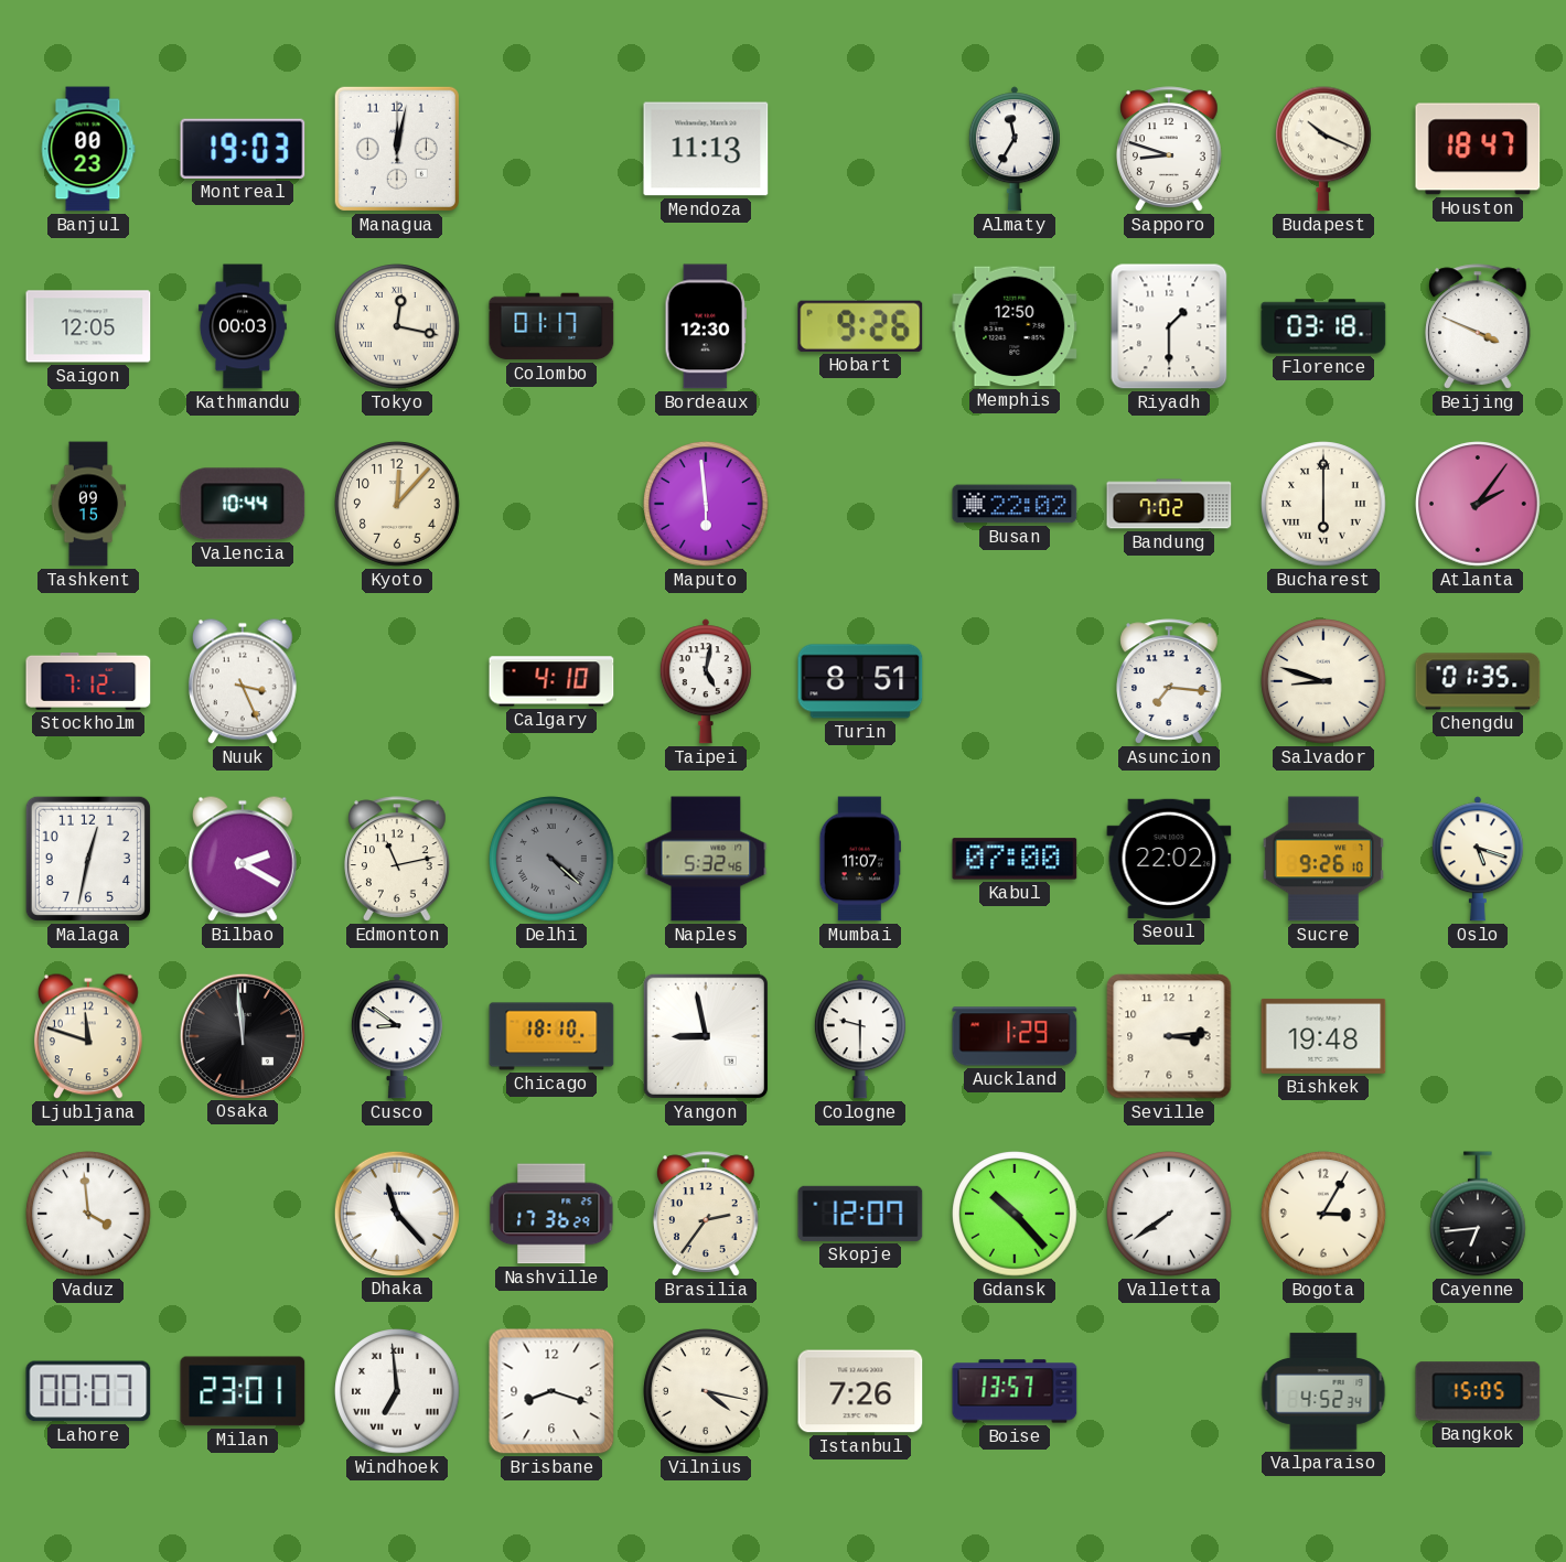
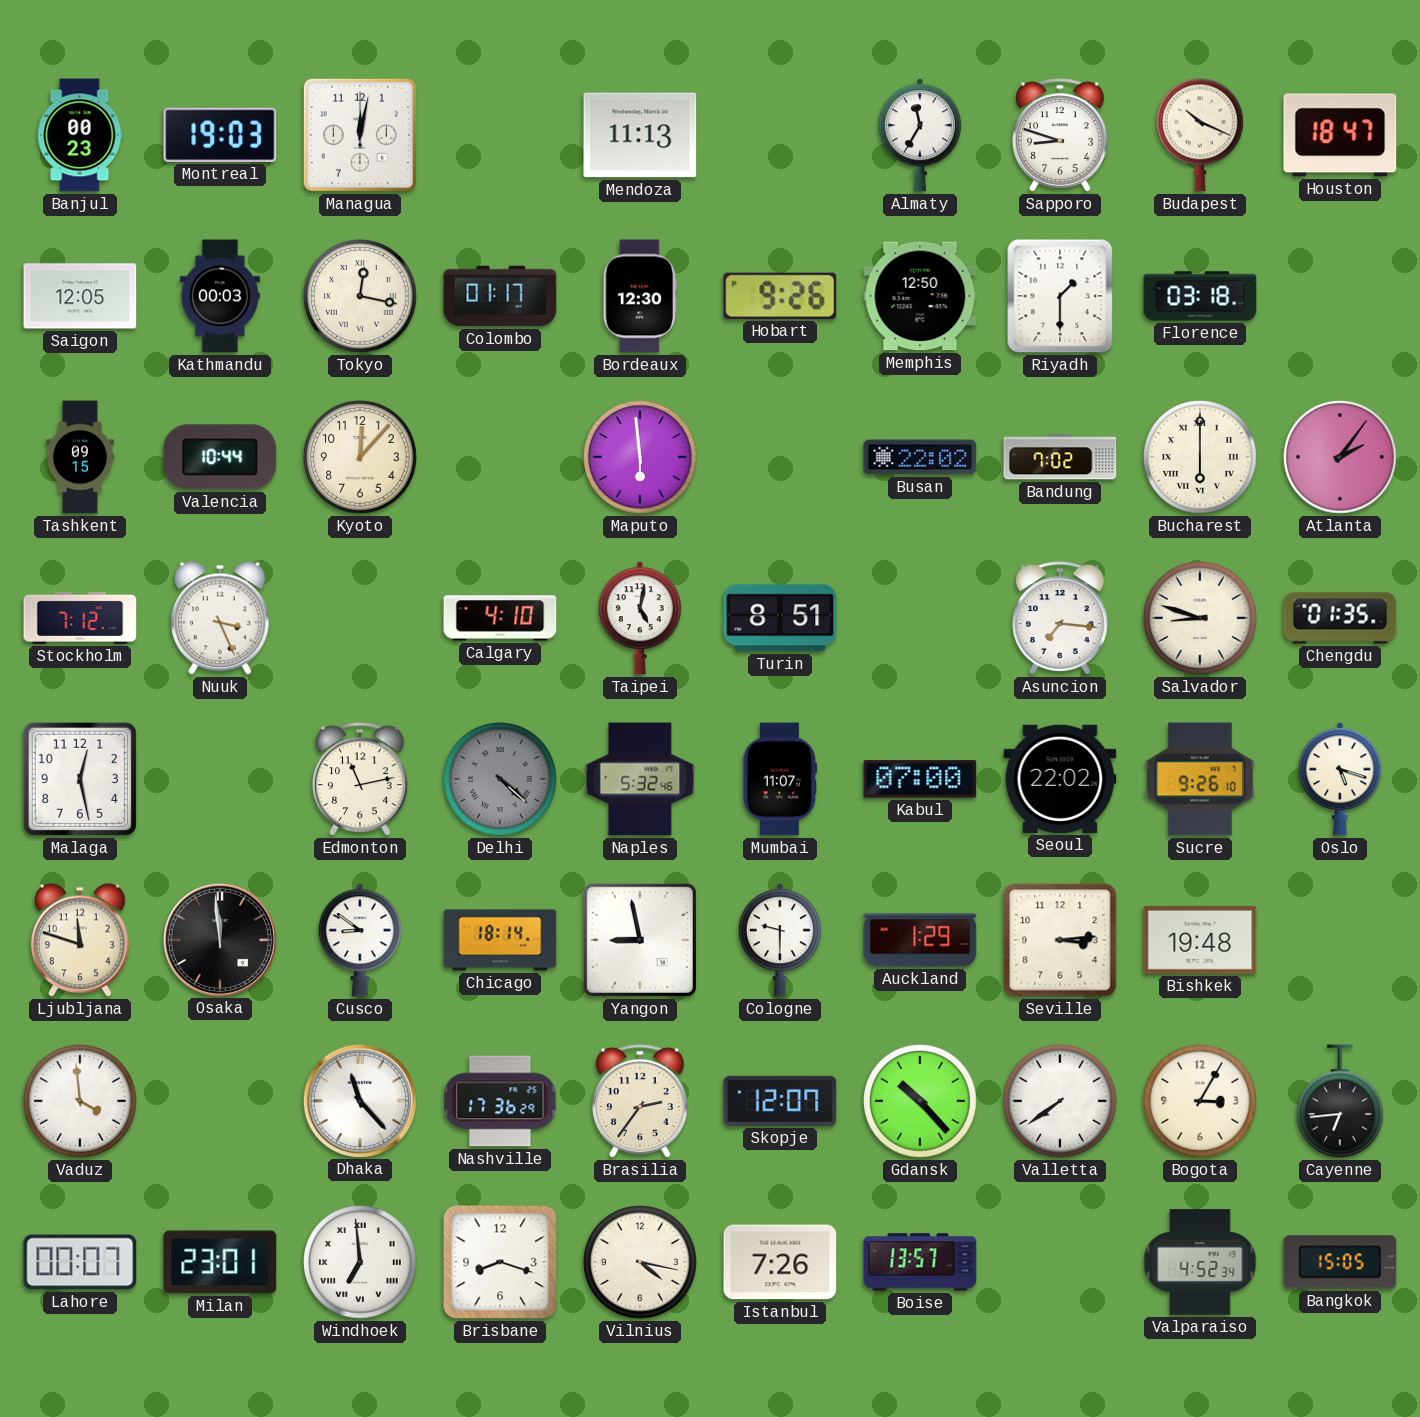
Beijing: 3:49 -> none
Malaga: 12:32 -> 12:28
Bilbao: 2:20 -> none
Chicago: 18:10 -> 18:14
